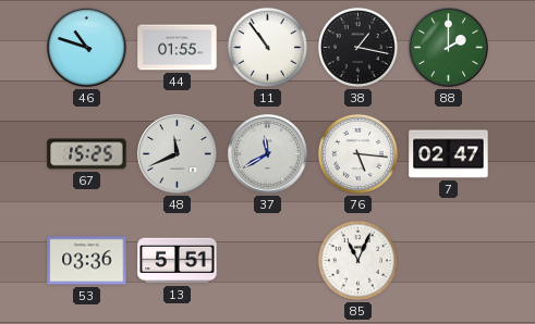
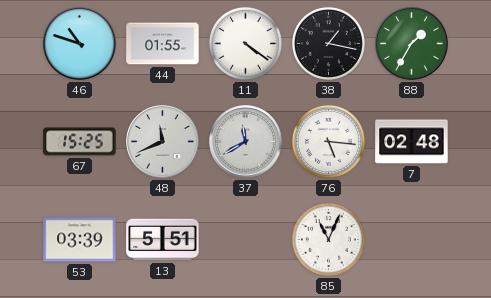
11: 10:54 -> 4:21
88: 2:00 -> 1:35
7: 02:47 -> 02:48
53: 03:36 -> 03:39
